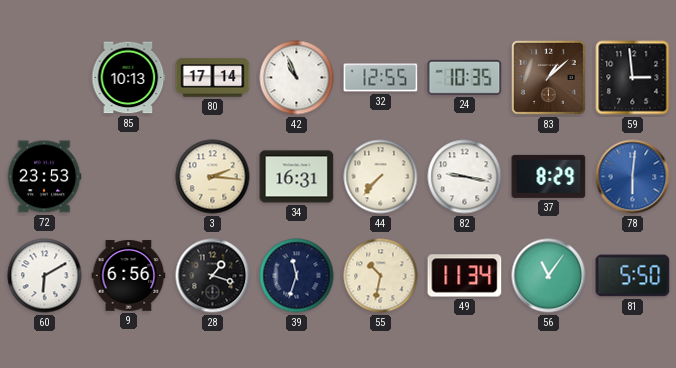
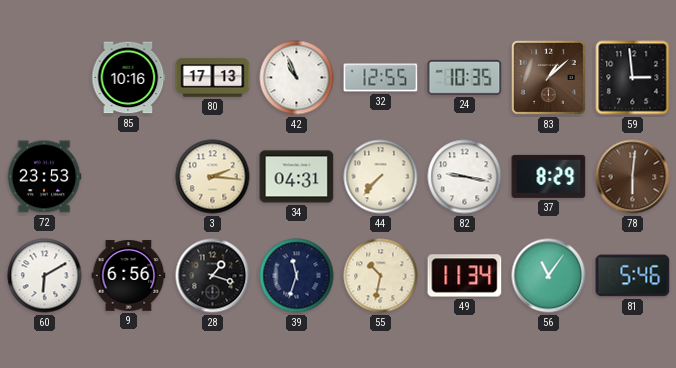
85: 10:13 -> 10:16
80: 17:14 -> 17:13
34: 16:31 -> 04:31
78 dial: blue -> brown
81: 5:50 -> 5:46
